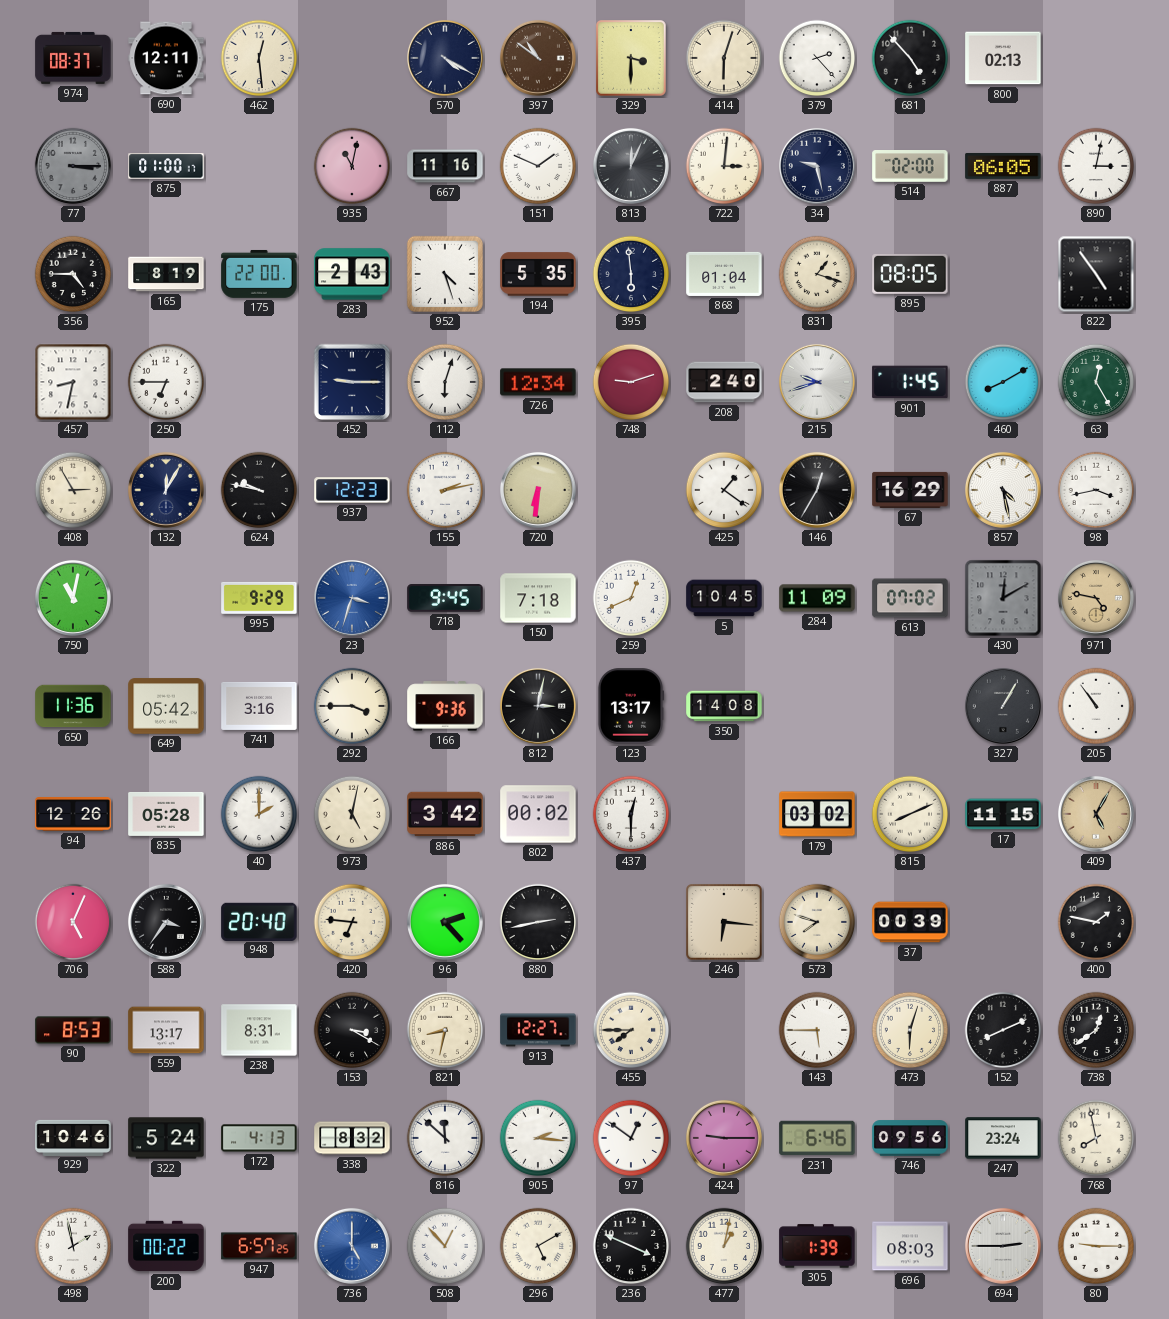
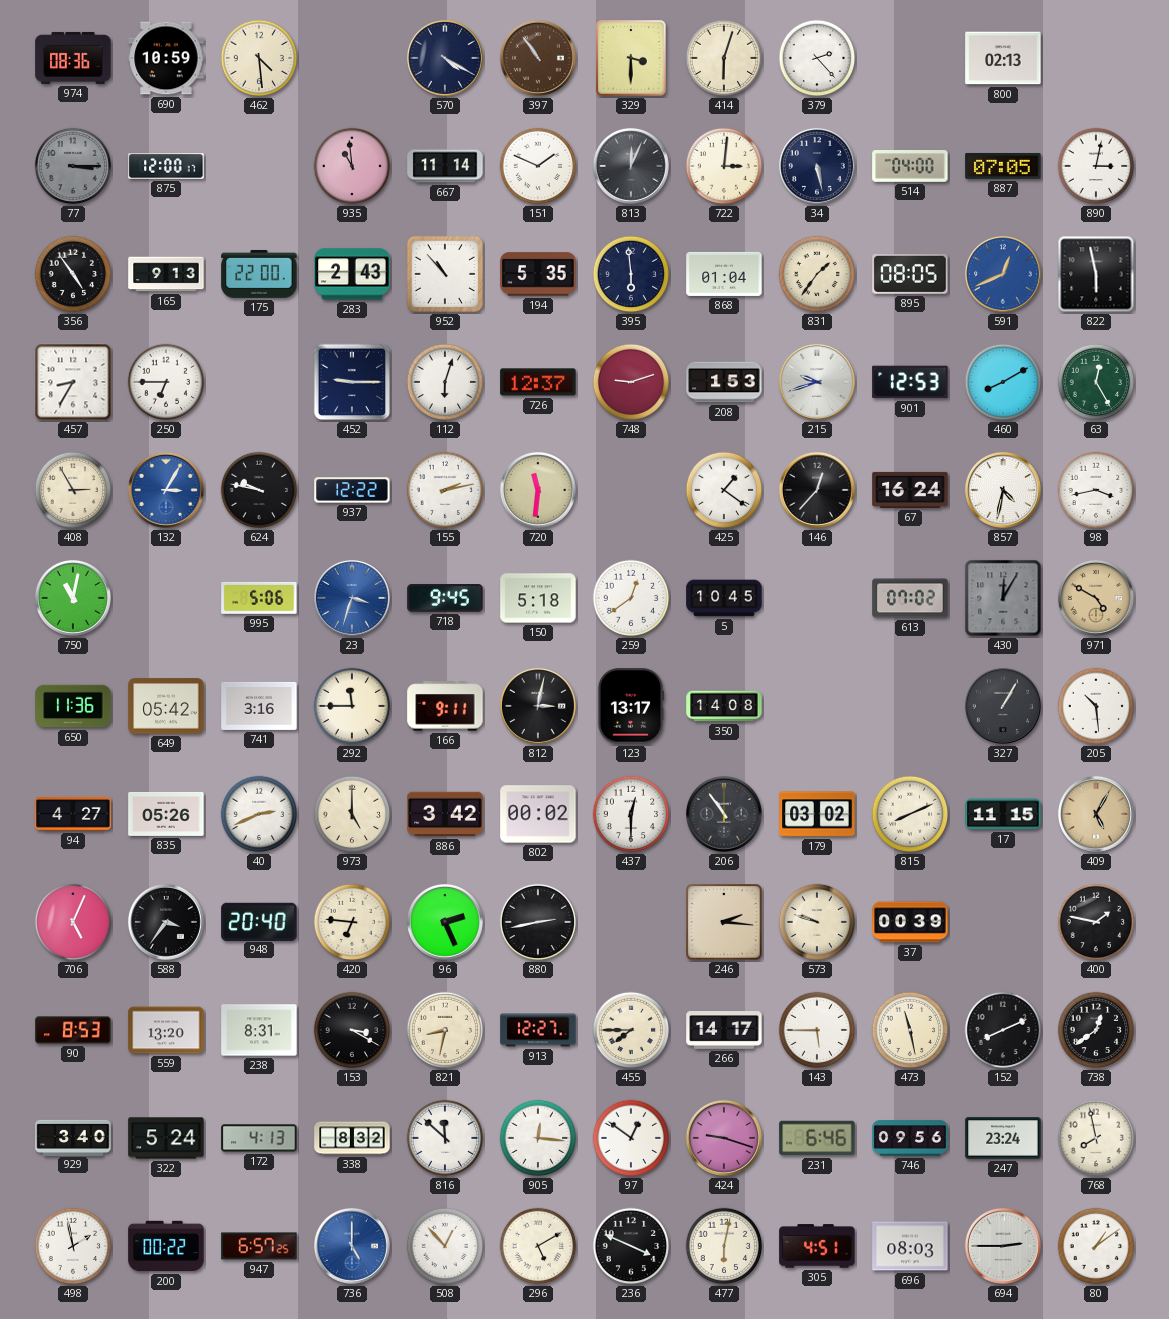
974: 08:37 -> 08:36
690: 12:11 -> 10:59
462: 12:29 -> 4:29
397: 10:51 -> 10:54
681: 4:53 -> none
875: 01:00 -> 12:00
935: 11:02 -> 10:59
667: 11:16 -> 11:14
34: 9:28 -> 5:28
514: 02:00 -> 04:00
887: 06:05 -> 07:05
356: 4:45 -> 4:54
165: 8:19 -> 9:13
952: 4:27 -> 10:53
831: 1:18 -> 1:36
591: none -> 12:41
822: 4:54 -> 5:58
457: 8:32 -> 8:35
726: 12:34 -> 12:37
208: 2:40 -> 1:53
901: 1:45 -> 12:53
132: 12:05 -> 3:05
132 dial: navy -> blue
937: 12:23 -> 12:22
720: 6:31 -> 11:31
146: 12:35 -> 12:37
67: 16:29 -> 16:24
857: 4:28 -> 4:32
995: 9:29 -> 5:06
150: 7:18 -> 5:18
259: 12:41 -> 12:39
284: 11:09 -> none
430: 12:10 -> 12:05
971: 4:47 -> 4:50
292: 3:45 -> 11:45
166: 9:36 -> 9:11
205: 10:54 -> 10:29
94: 12:26 -> 4:27
835: 05:28 -> 05:26
40: 2:00 -> 2:41
973: 5:02 -> 5:00
206: none -> 10:54
96: 2:23 -> 2:26
246: 6:16 -> 2:16
573: 7:48 -> 9:48
559: 13:17 -> 13:20
266: none -> 14:17
473: 6:03 -> 11:28
929: 10:46 -> 3:40
905: 2:16 -> 12:16
424: 9:15 -> 9:18
477: 1:02 -> 6:02
305: 1:39 -> 4:51
80: 9:15 -> 1:09
